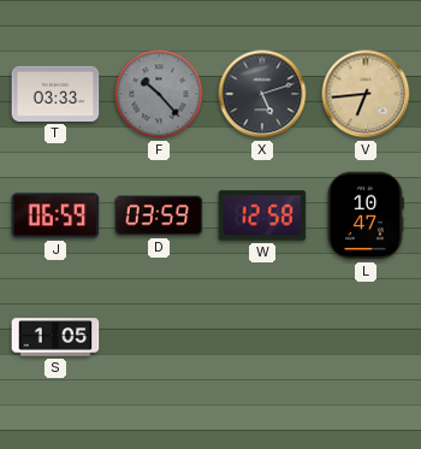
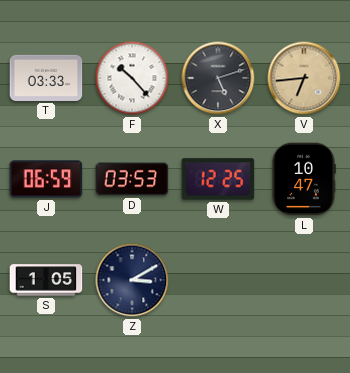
F dial: grey -> white
D: 03:59 -> 03:53
W: 12:58 -> 12:25
Z: none -> 3:10
